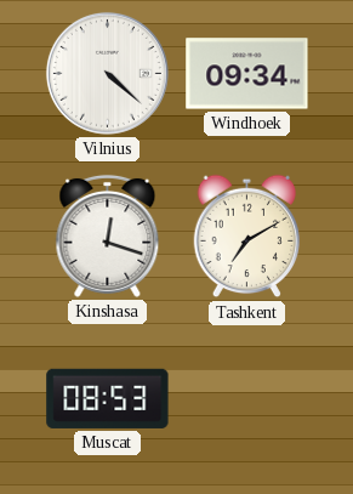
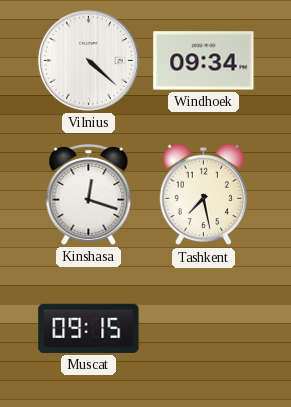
Tashkent: 7:10 -> 7:28
Muscat: 08:53 -> 09:15
